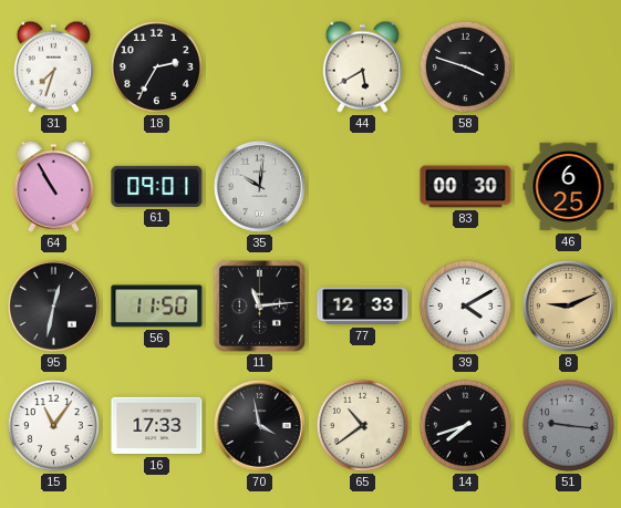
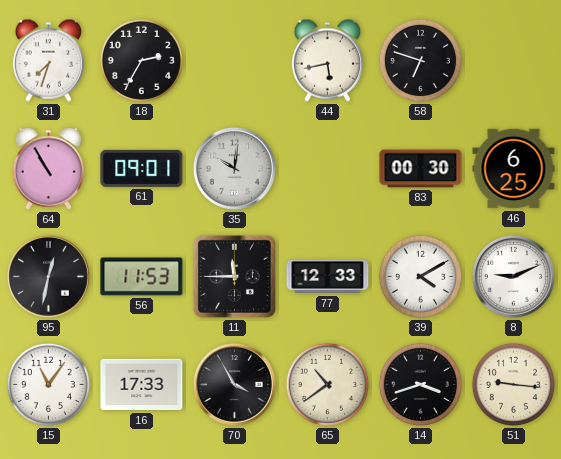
44: 5:40 -> 5:43
58: 3:48 -> 6:48
56: 11:50 -> 11:53
11: 11:14 -> 11:45
8 dial: champagne -> white
70: 3:58 -> 3:55
14: 7:42 -> 3:42
51 dial: grey -> cream
